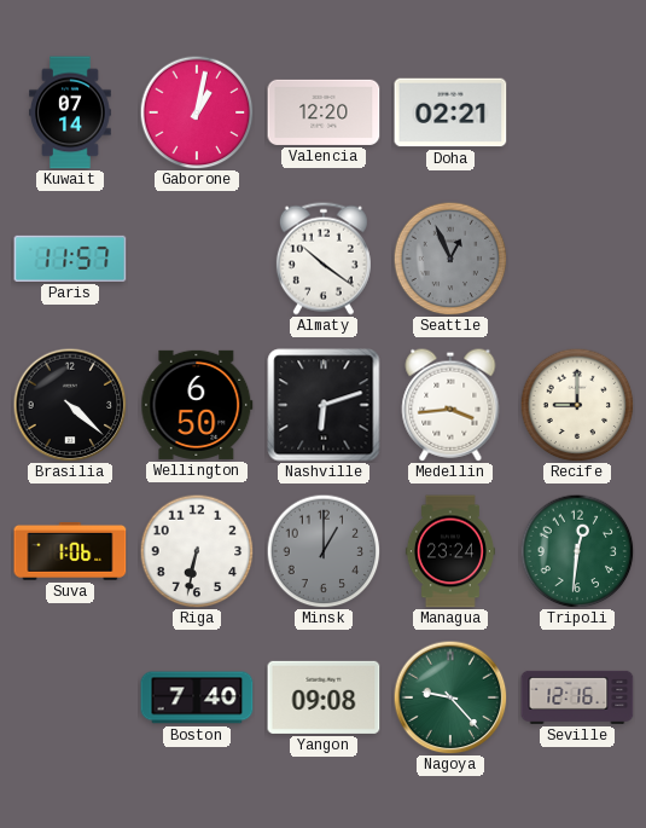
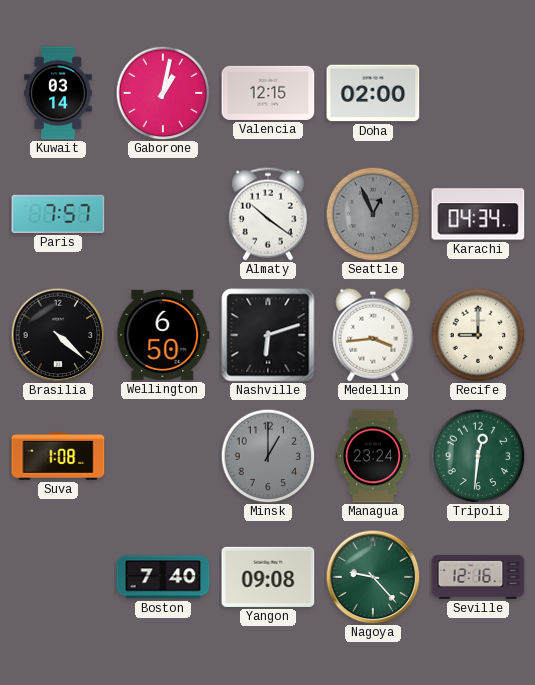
Kuwait: 07:14 -> 03:14
Valencia: 12:20 -> 12:15
Doha: 02:21 -> 02:00
Paris: 11:57 -> 7:57
Karachi: none -> 04:34
Suva: 1:06 -> 1:08
Riga: 6:32 -> none
